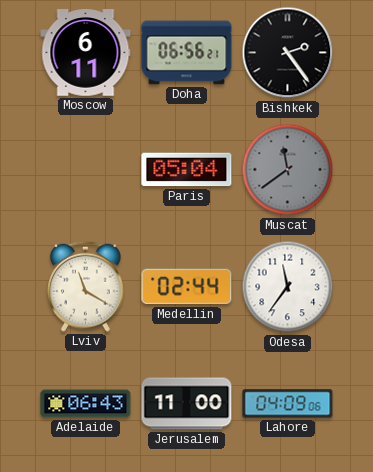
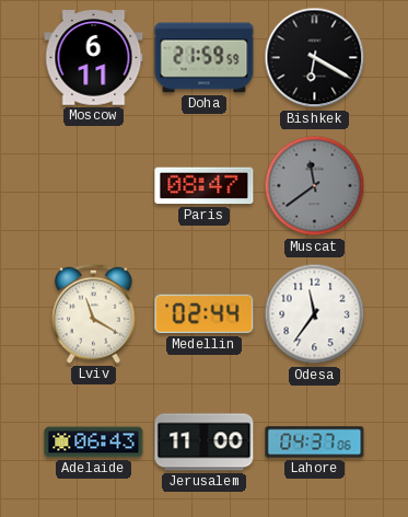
Doha: 06:56 -> 21:59
Bishkek: 2:24 -> 6:20
Paris: 05:04 -> 08:47
Lahore: 04:09 -> 04:37
